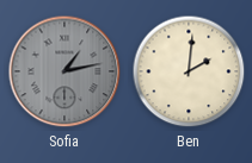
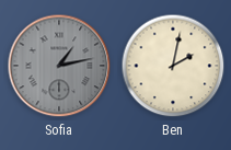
Ben: 2:01 -> 2:02
